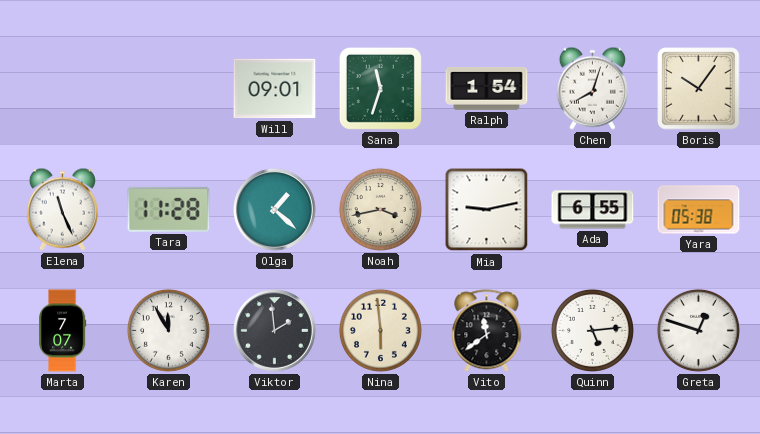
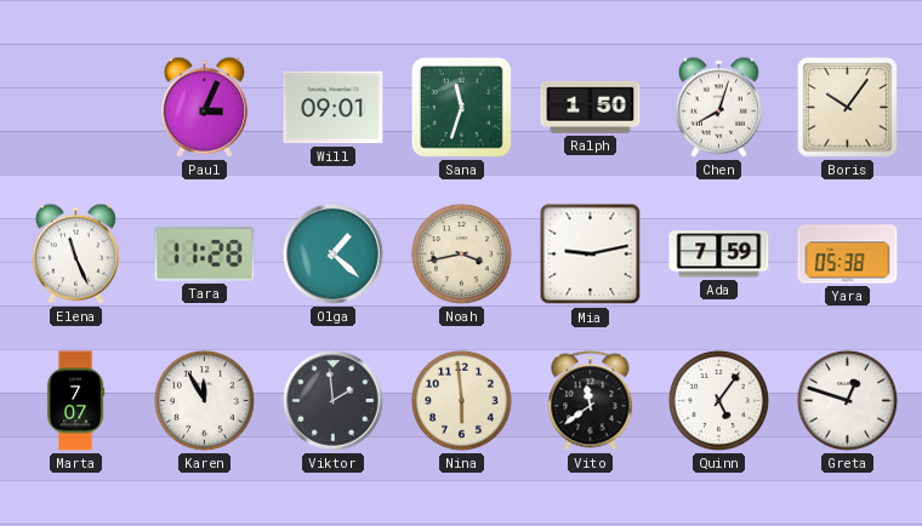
Paul: none -> 3:04
Ralph: 1:54 -> 1:50
Ada: 6:55 -> 7:59
Quinn: 5:14 -> 5:06
